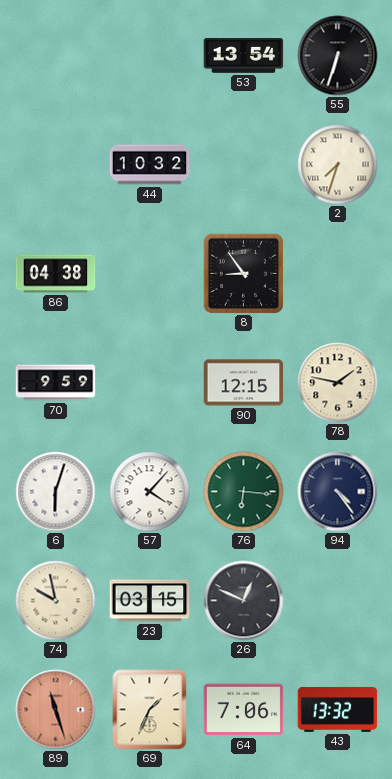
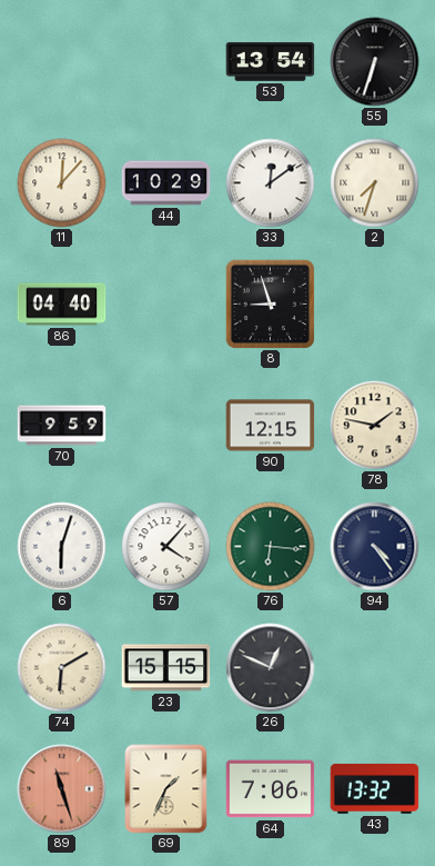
11: none -> 12:07
44: 10:32 -> 10:29
33: none -> 12:09
86: 04:38 -> 04:40
8: 8:54 -> 8:57
74: 9:58 -> 6:10
23: 03:15 -> 15:15
